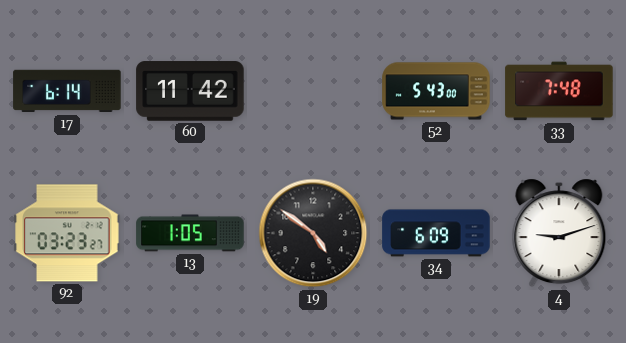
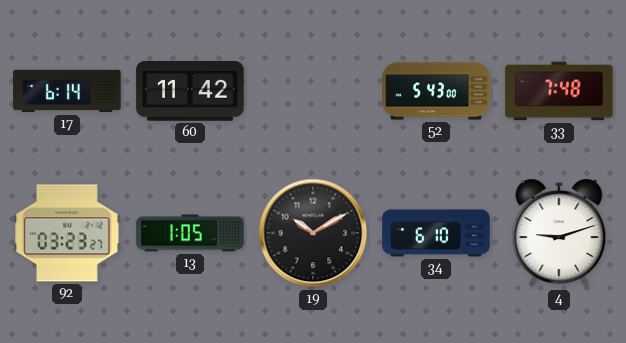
19: 4:51 -> 10:10
34: 6:09 -> 6:10
